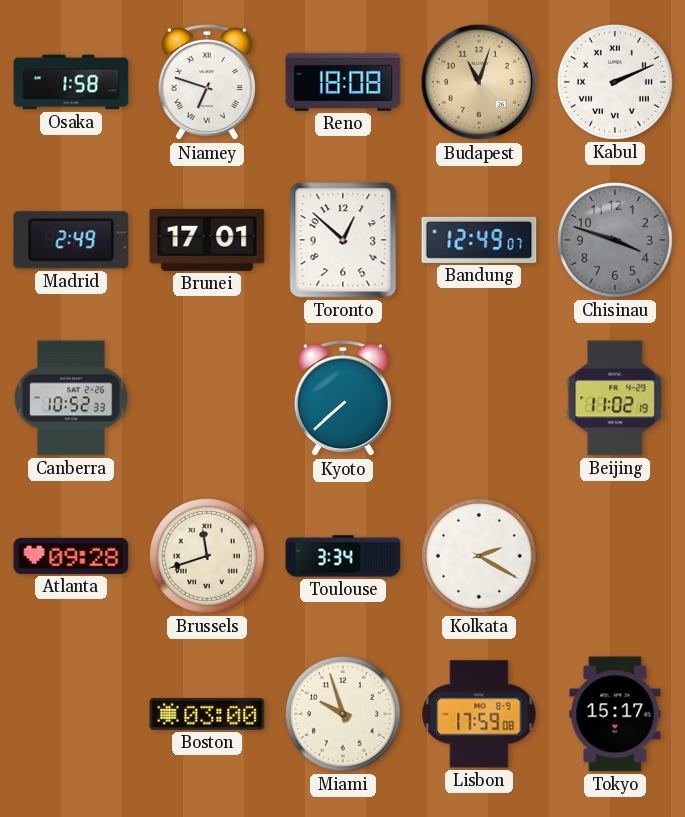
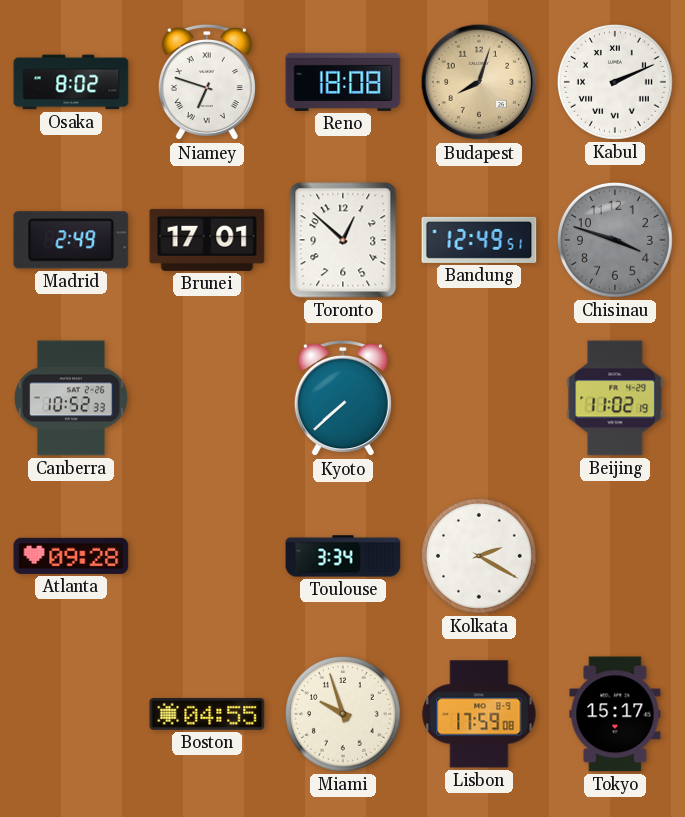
Osaka: 1:58 -> 8:02
Budapest: 11:03 -> 8:03
Bandung: 12:49:07 -> 12:49:51
Brussels: 11:42 -> none
Boston: 03:00 -> 04:55
